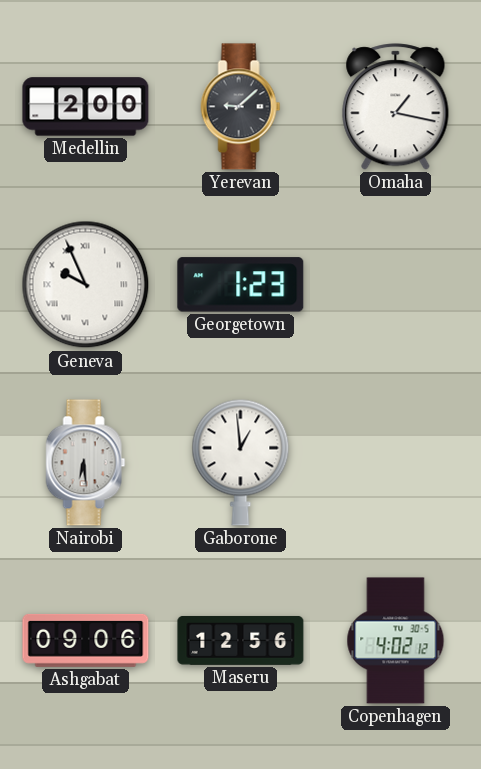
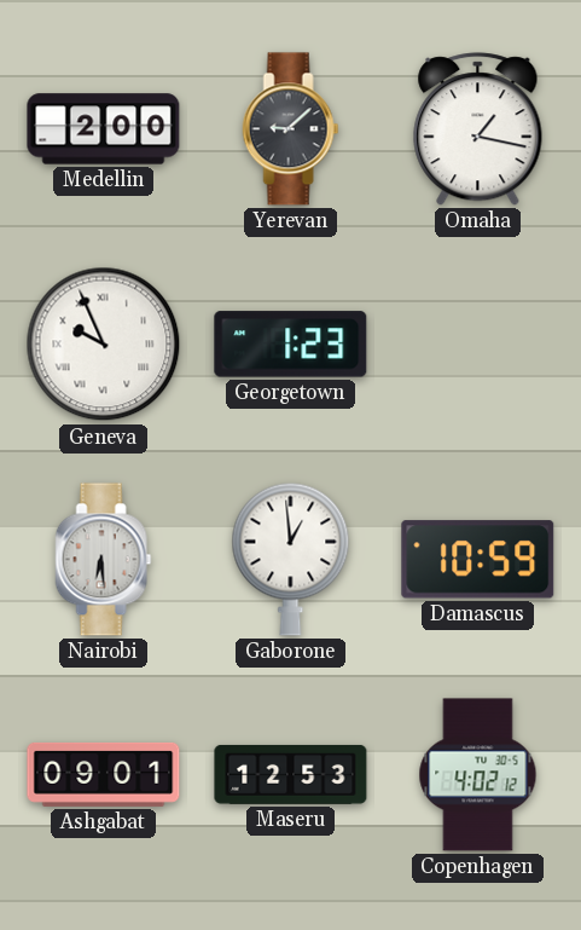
Damascus: none -> 10:59
Ashgabat: 09:06 -> 09:01
Maseru: 12:56 -> 12:53
